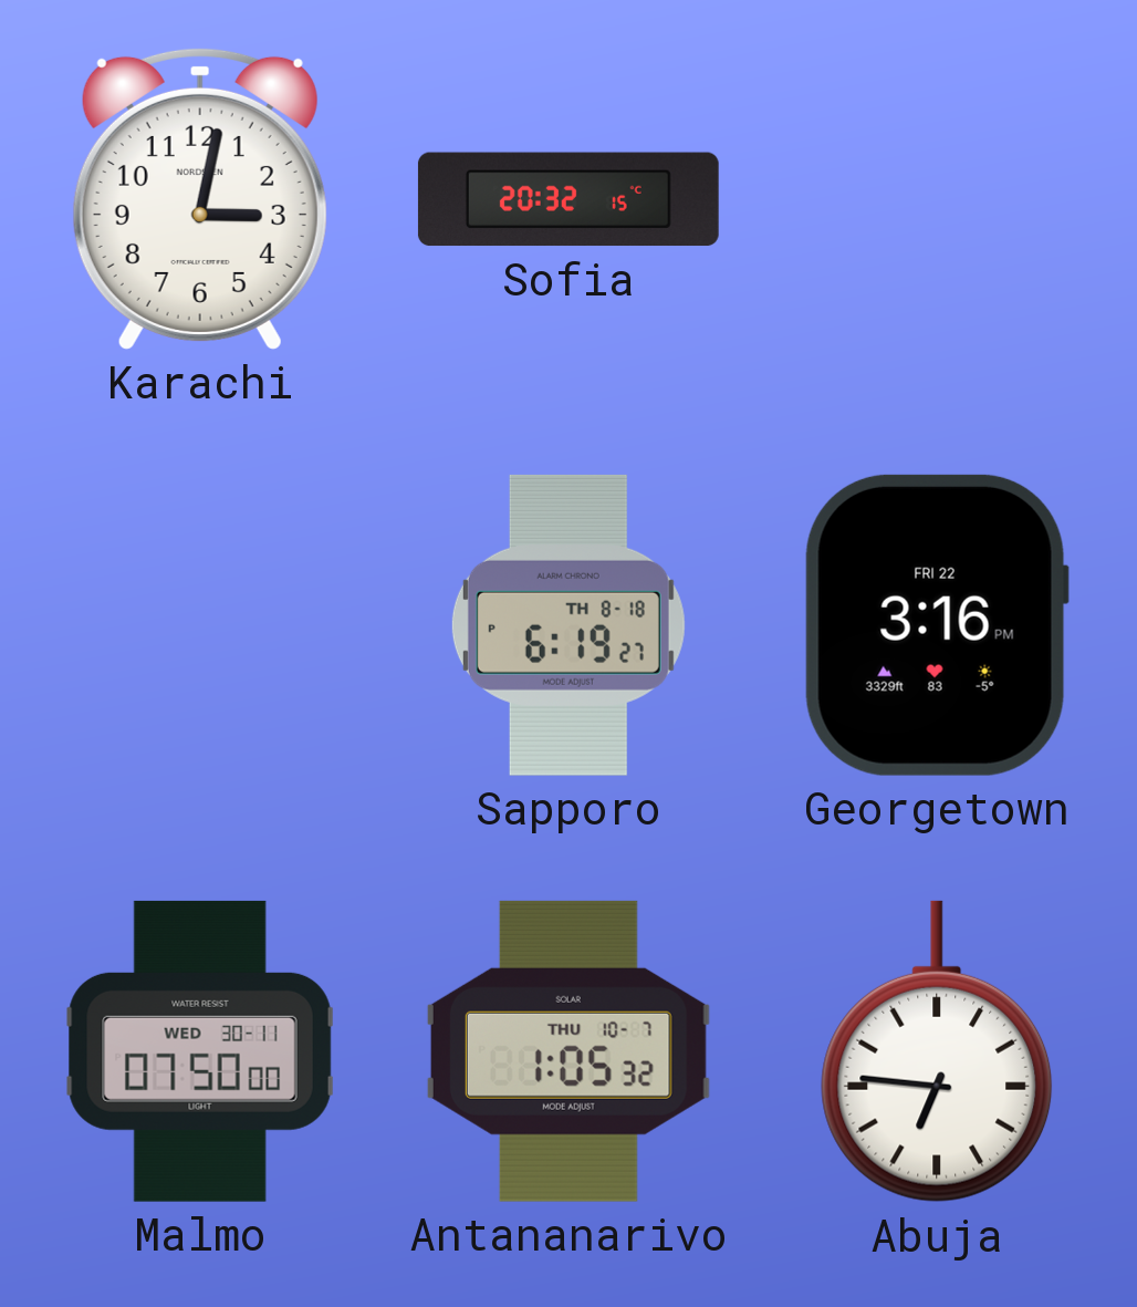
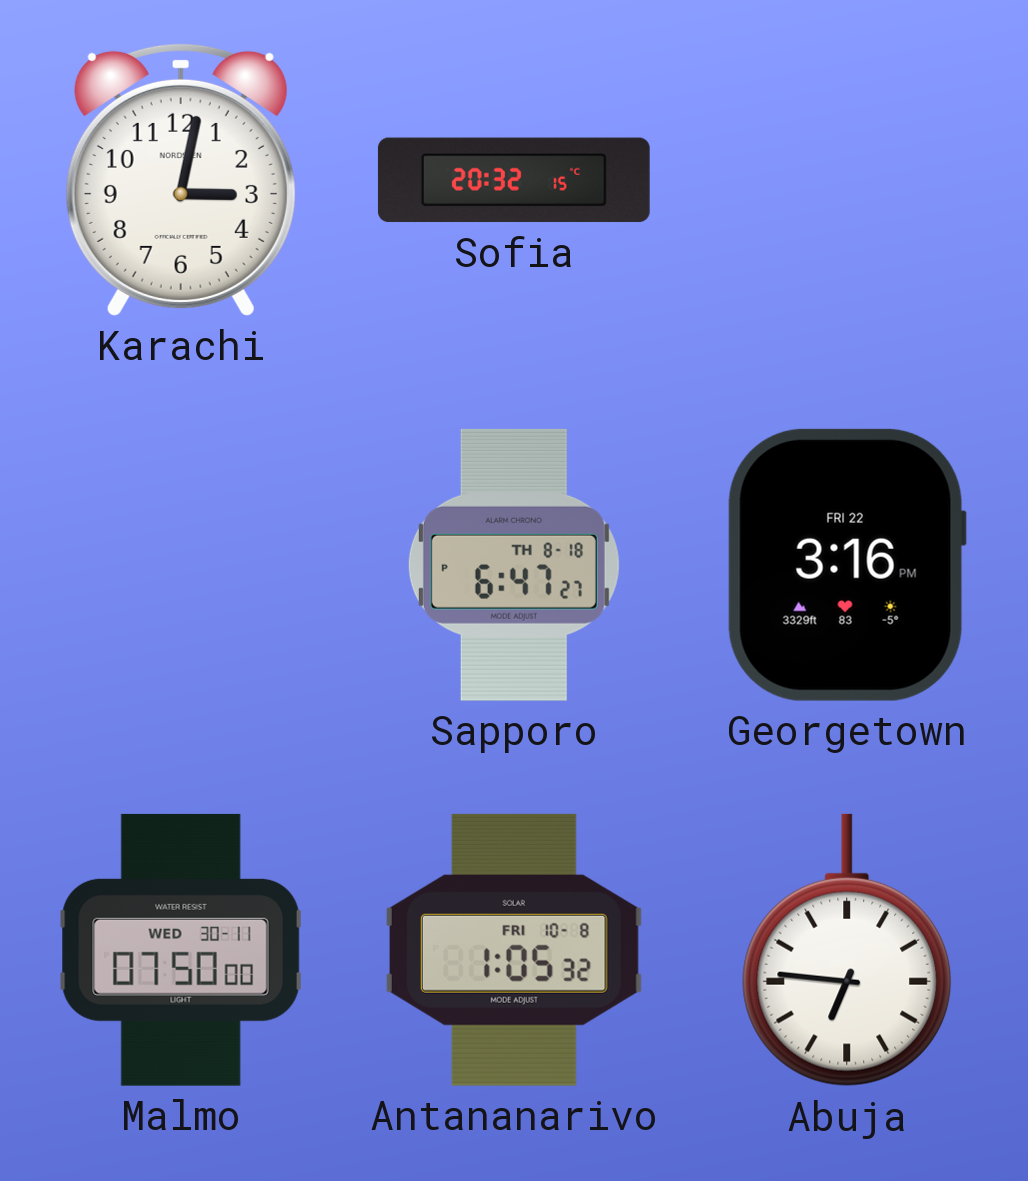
Sapporo: 6:19 -> 6:47
Antananarivo date: THU 10-7 -> FRI 10-8
